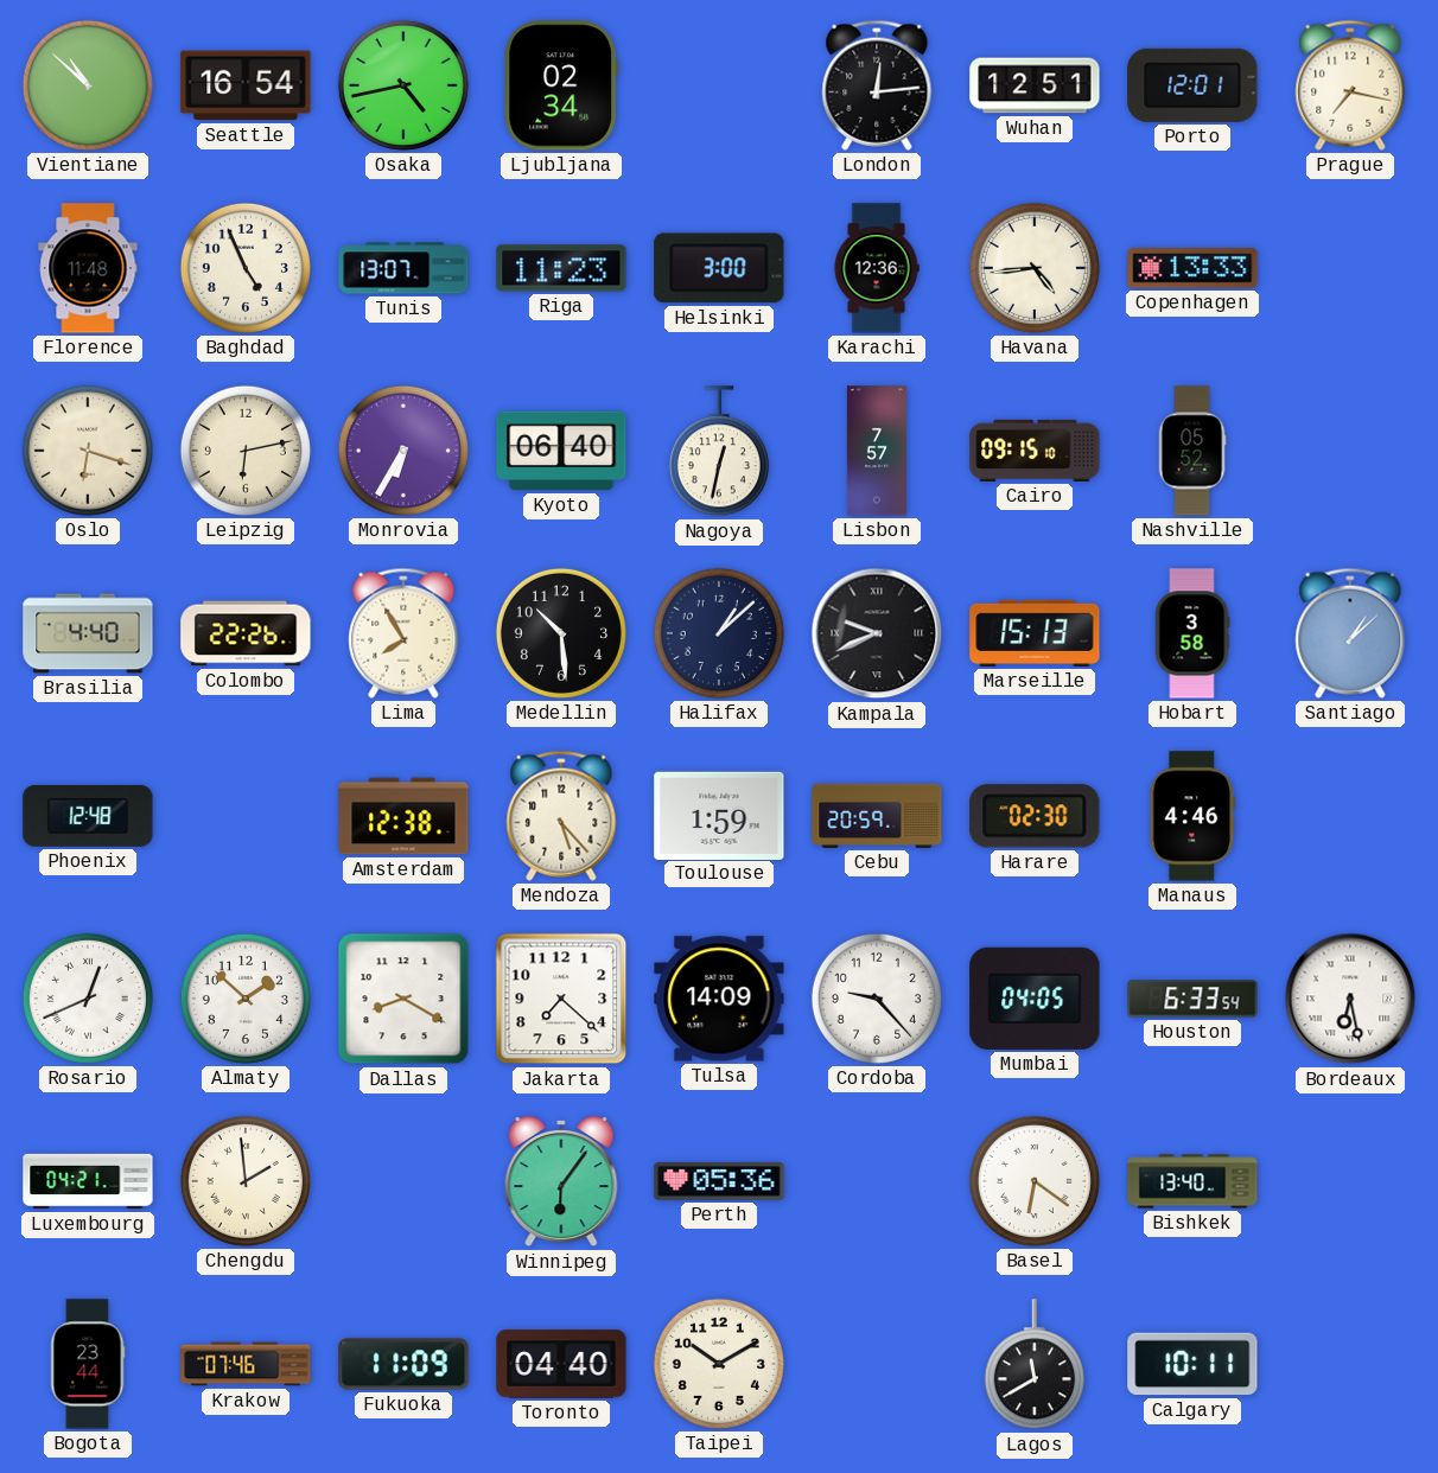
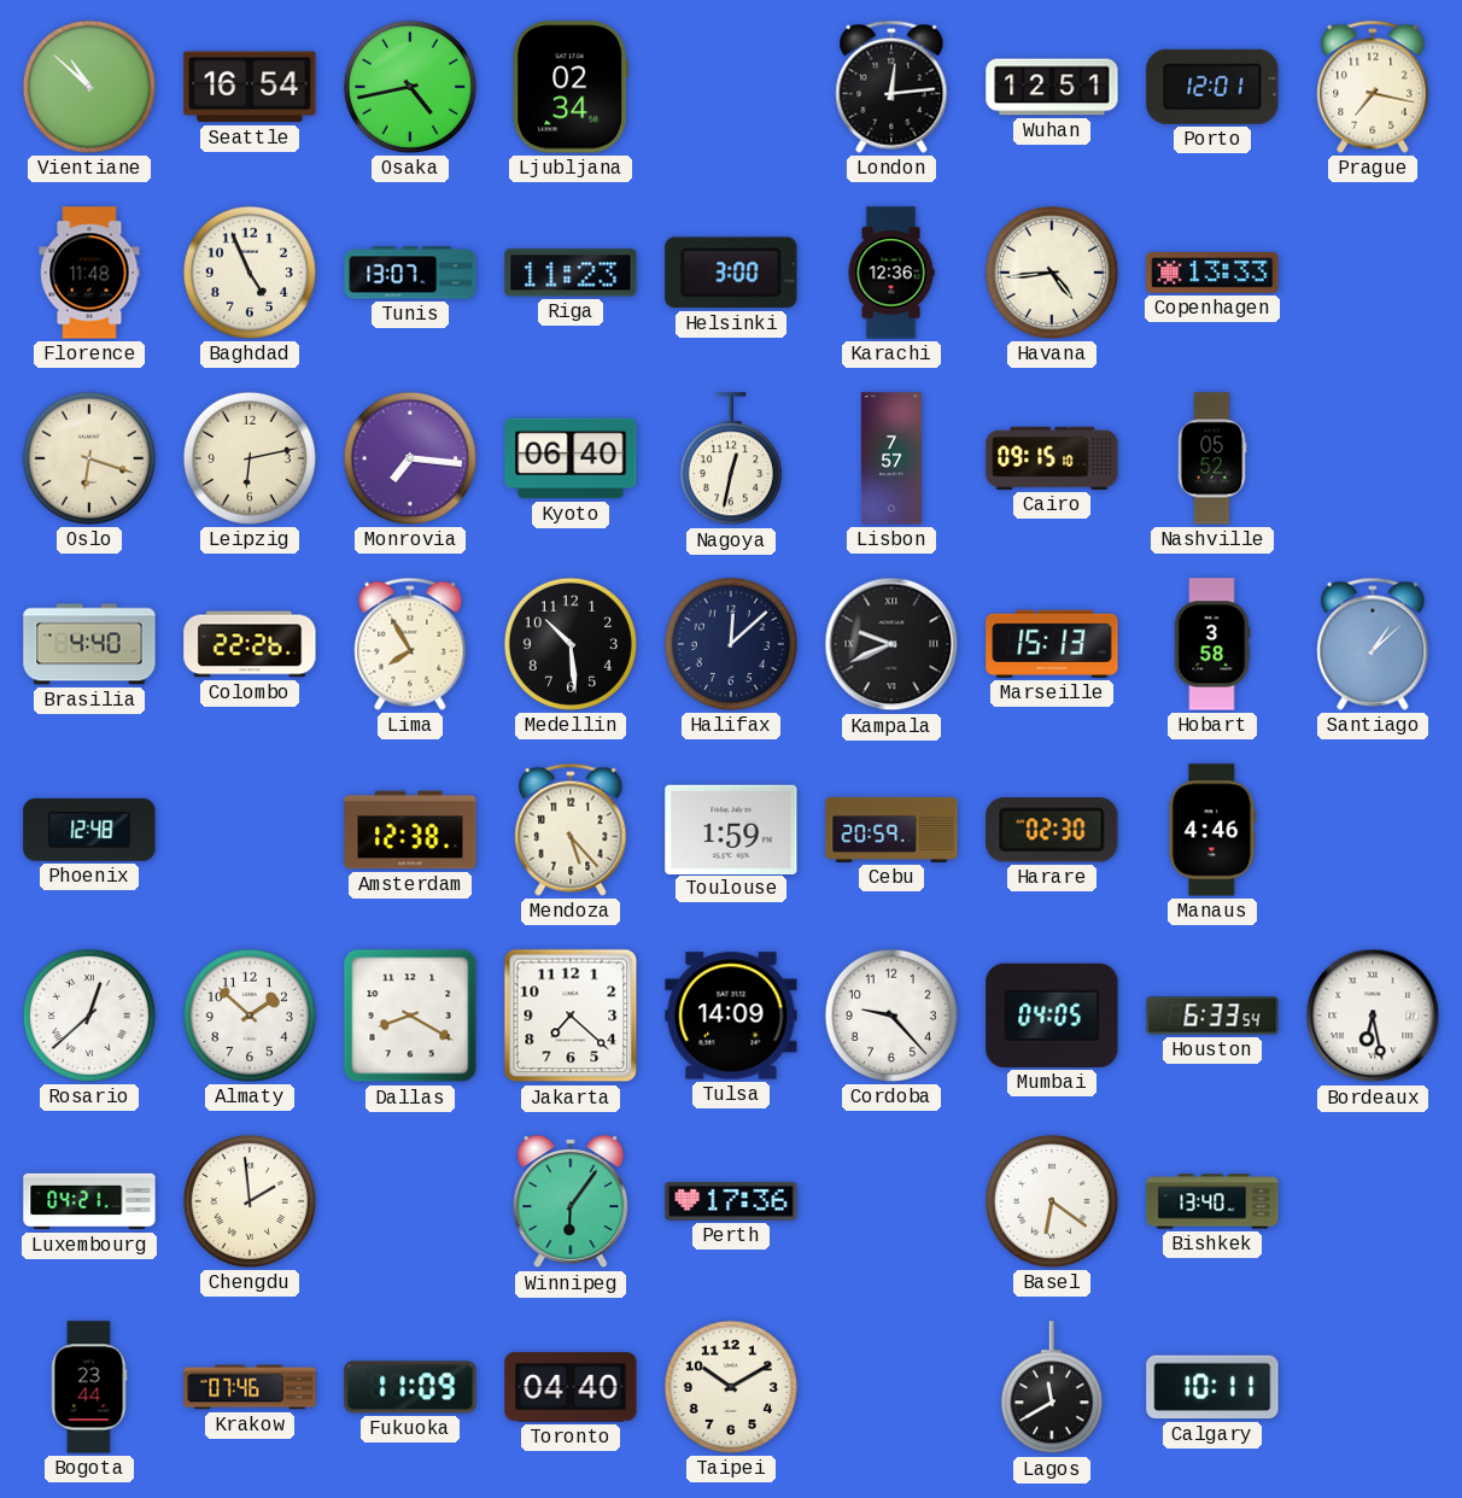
Monrovia: 6:35 -> 7:16
Halifax: 1:08 -> 12:08
Rosario: 12:41 -> 12:38
Perth: 05:36 -> 17:36
